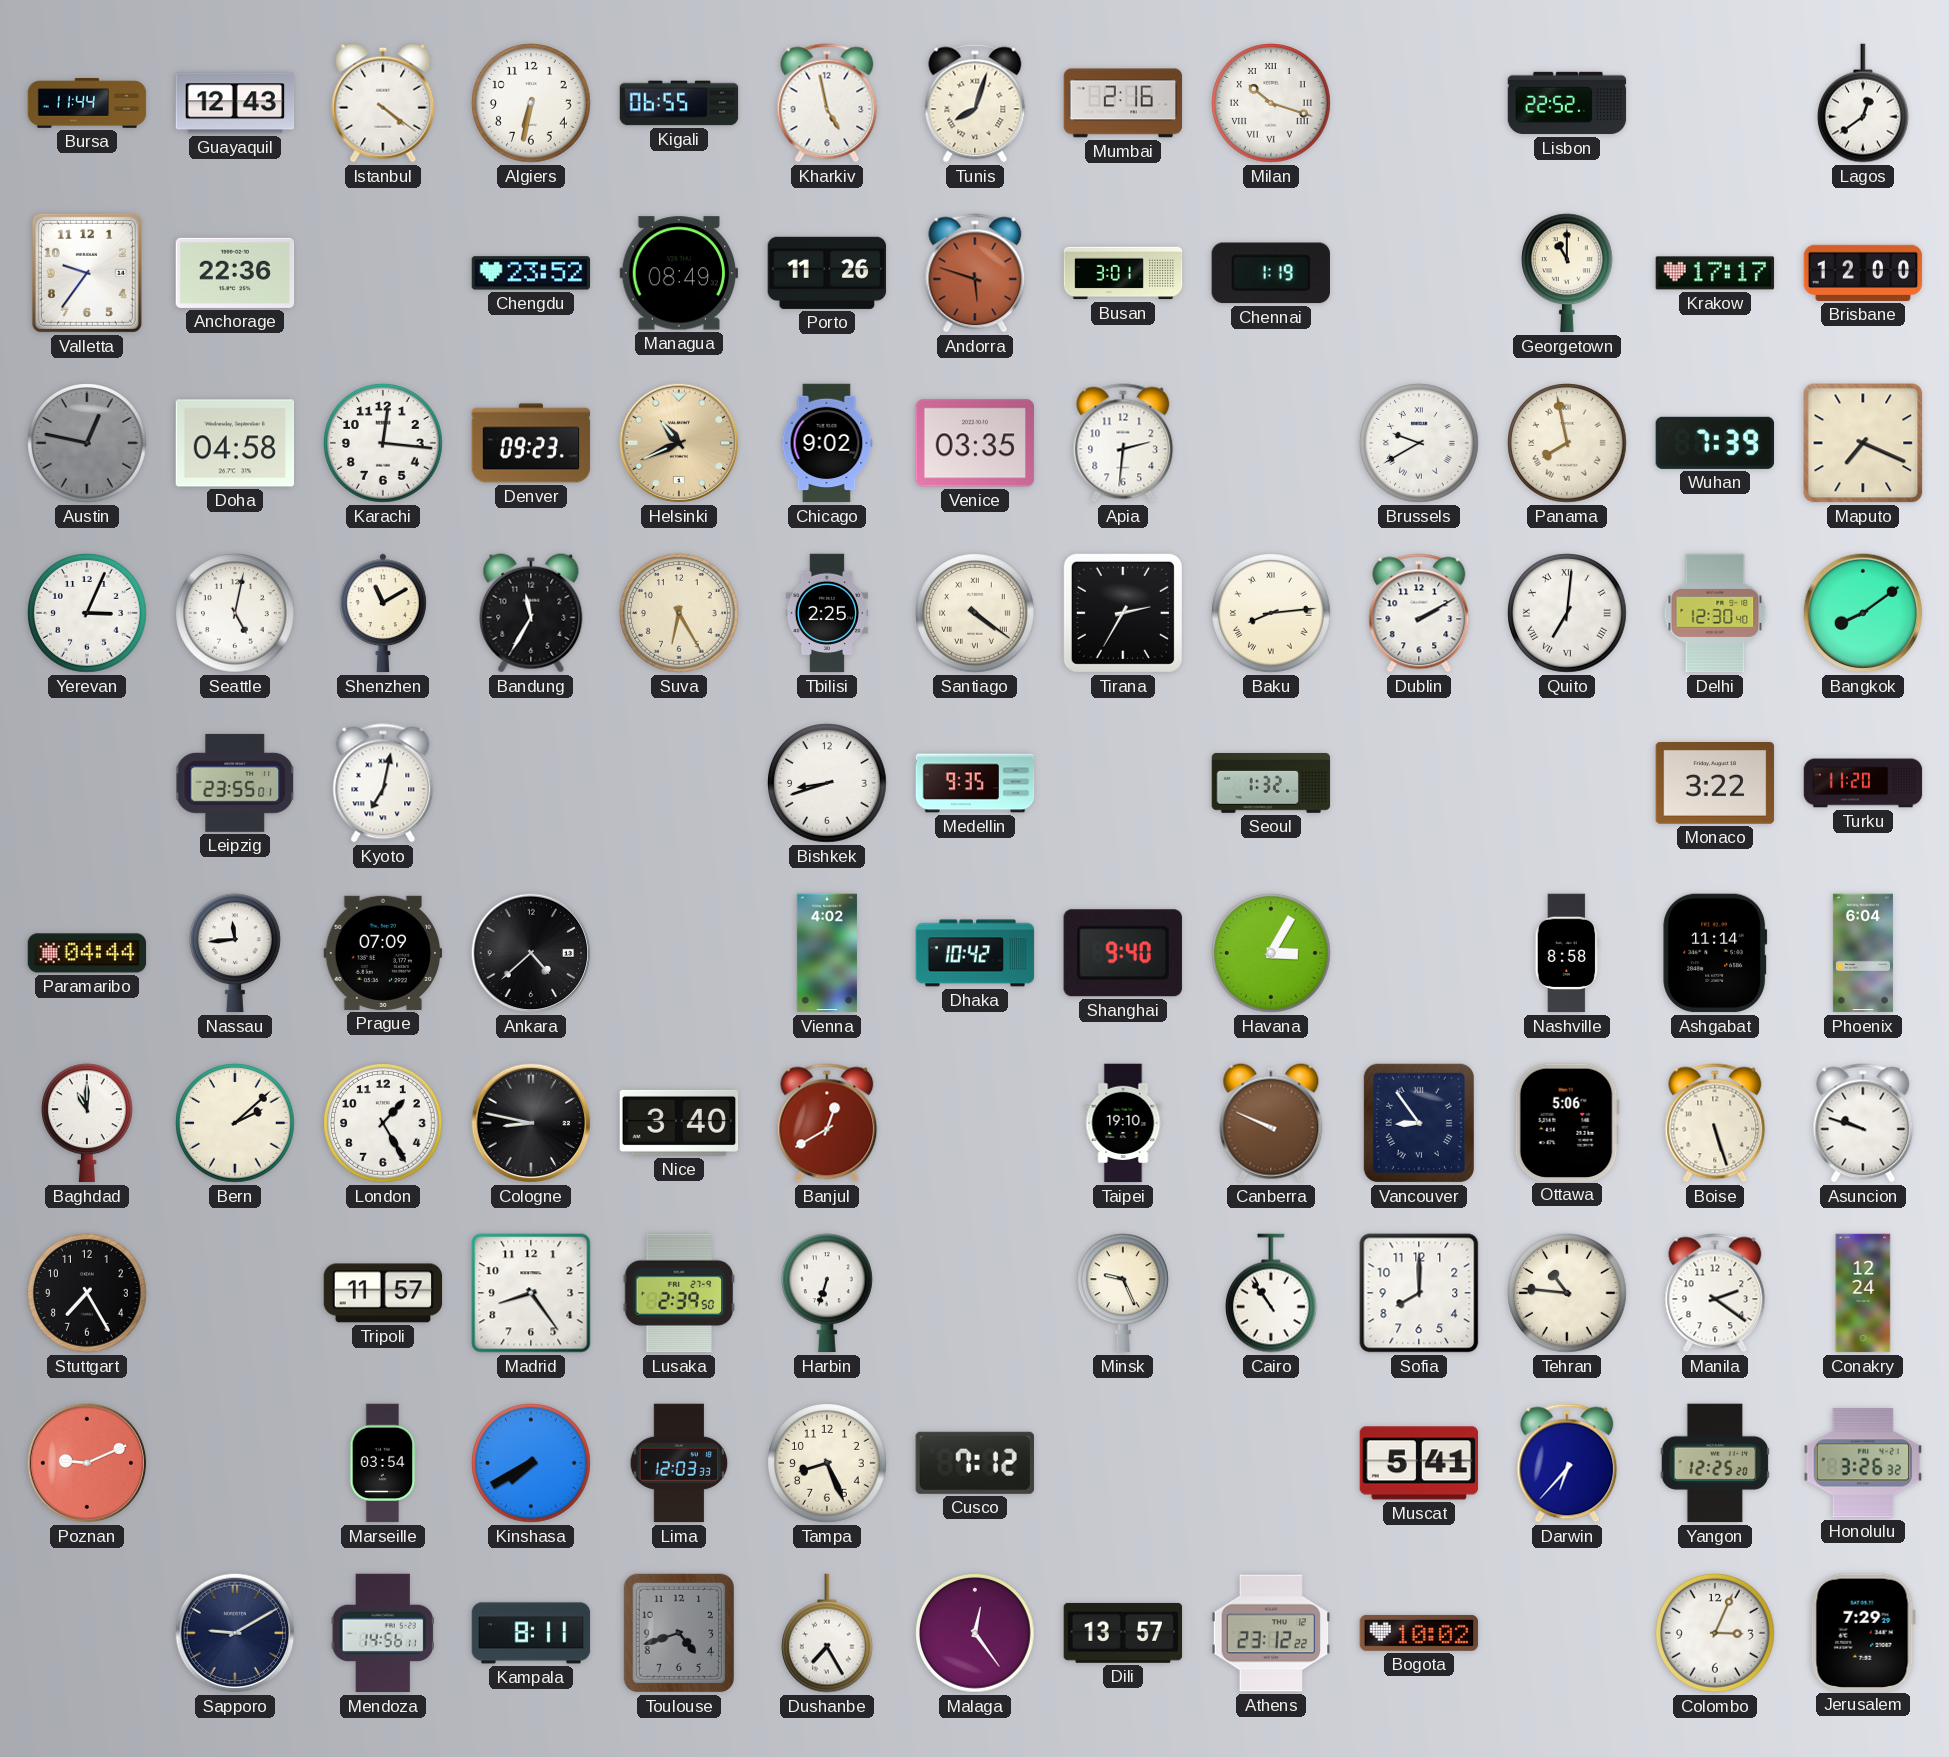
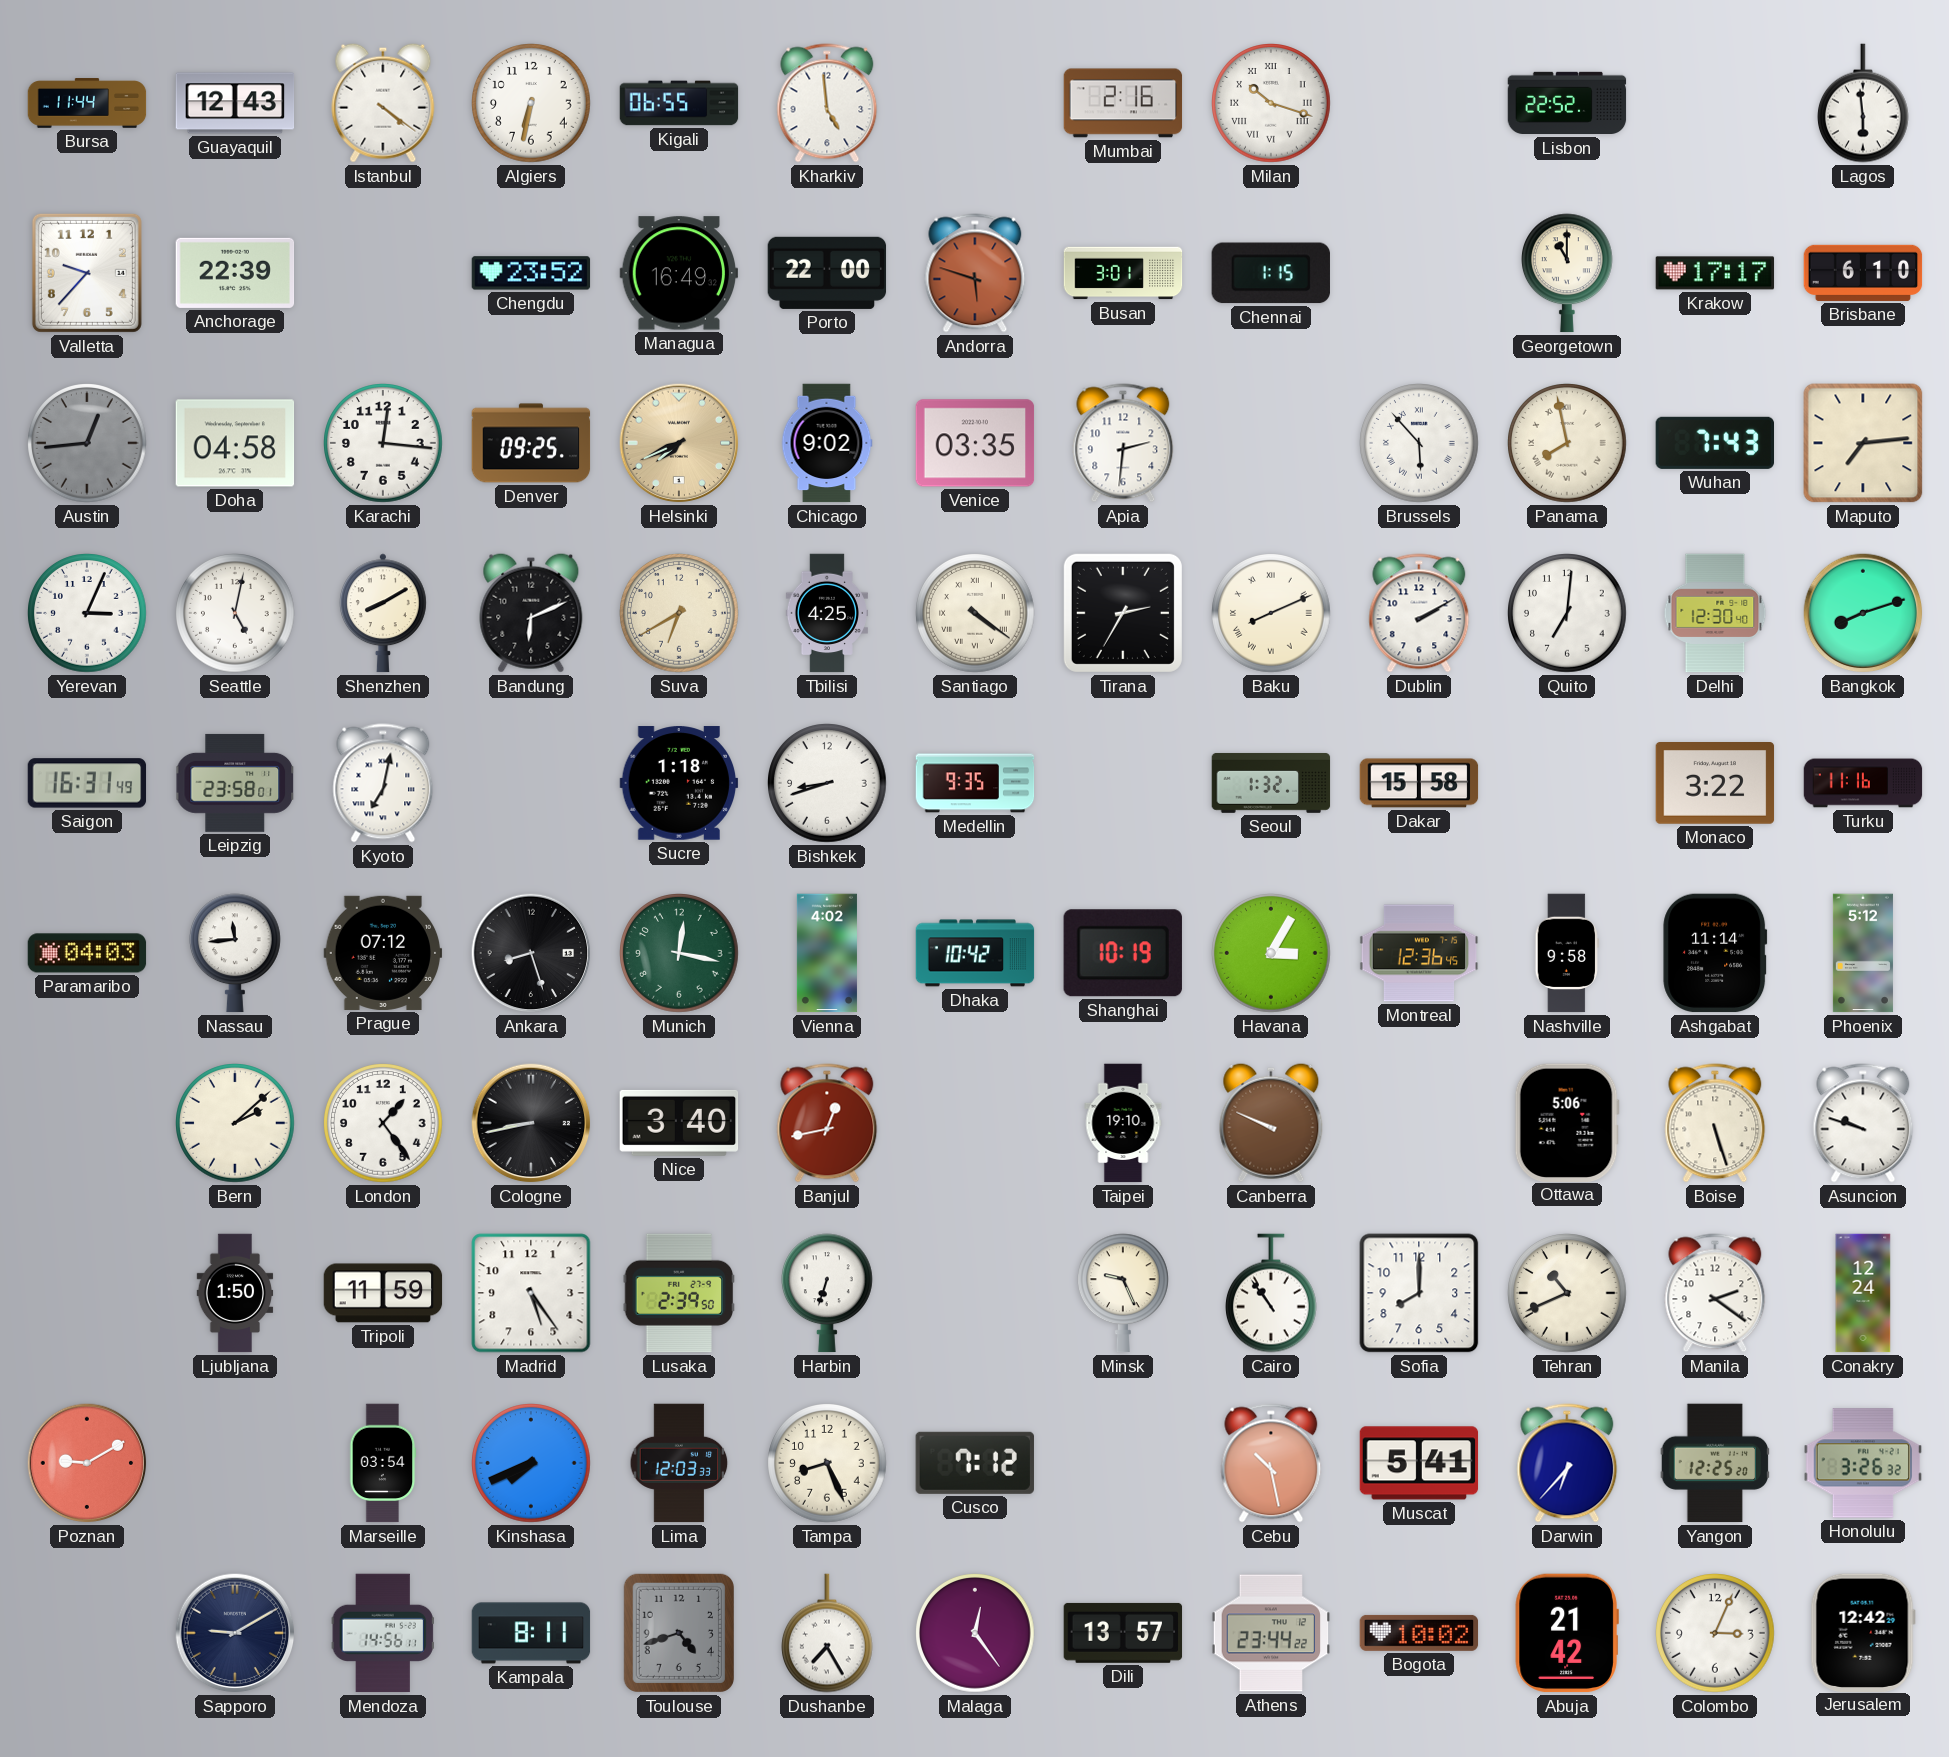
Kharkiv: 4:58 -> 4:59
Tunis: 8:03 -> none
Lagos: 12:39 -> 5:59
Valletta: 9:36 -> 9:37
Anchorage: 22:36 -> 22:39
Managua: 08:49 -> 16:49
Porto: 11:26 -> 22:00
Chennai: 1:19 -> 1:15
Brisbane: 12:00 -> 6:10
Austin: 12:47 -> 12:44
Denver: 09:23 -> 09:25
Helsinki: 10:41 -> 7:41
Brussels: 9:40 -> 5:53
Wuhan: 7:39 -> 7:43
Maputo: 7:19 -> 7:14
Shenzhen: 11:10 -> 8:10
Bandung: 11:35 -> 6:11
Suva: 6:25 -> 6:40
Tbilisi: 2:25 -> 4:25
Baku: 8:14 -> 8:11
Quito numerals: Roman -> Arabic
Bangkok: 8:09 -> 8:12
Saigon: none -> 16:31
Leipzig: 23:55 -> 23:58
Sucre: none -> 1:18
Dakar: none -> 15:58
Turku: 11:20 -> 11:16
Paramaribo: 04:44 -> 04:03
Prague: 07:09 -> 07:12
Ankara: 4:38 -> 8:27
Munich: none -> 12:17
Shanghai: 9:40 -> 10:19
Montreal: none -> 12:36
Nashville: 8:58 -> 9:58
Phoenix: 6:04 -> 5:12
Baghdad: 11:00 -> none
London: 1:25 -> 1:24
Cologne: 8:47 -> 8:43
Banjul: 12:40 -> 12:43
Vancouver: 8:54 -> none
Stuttgart: 7:25 -> none
Ljubljana: none -> 1:50
Tripoli: 11:57 -> 11:59
Madrid: 8:24 -> 5:24
Tehran: 10:46 -> 10:41
Poznan: 9:11 -> 9:10
Kinshasa: 7:40 -> 7:41
Cebu: none -> 10:28
Athens: 23:12 -> 23:44
Abuja: none -> 21:42
Jerusalem: 7:29 -> 12:42
